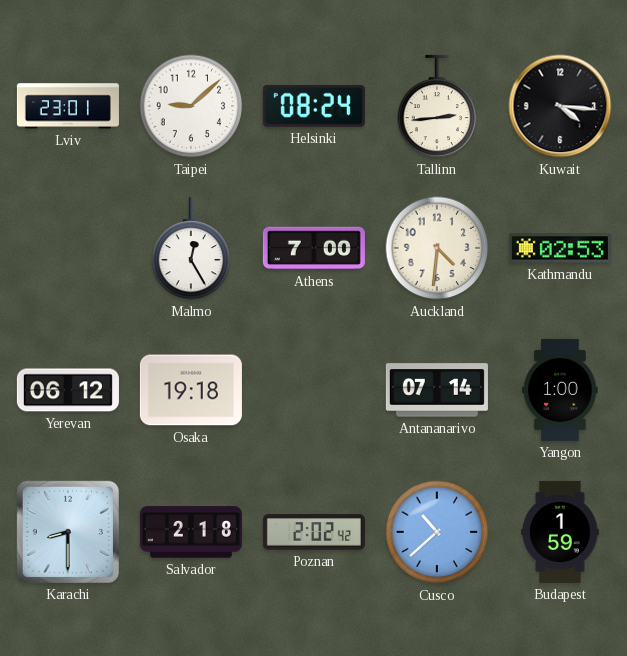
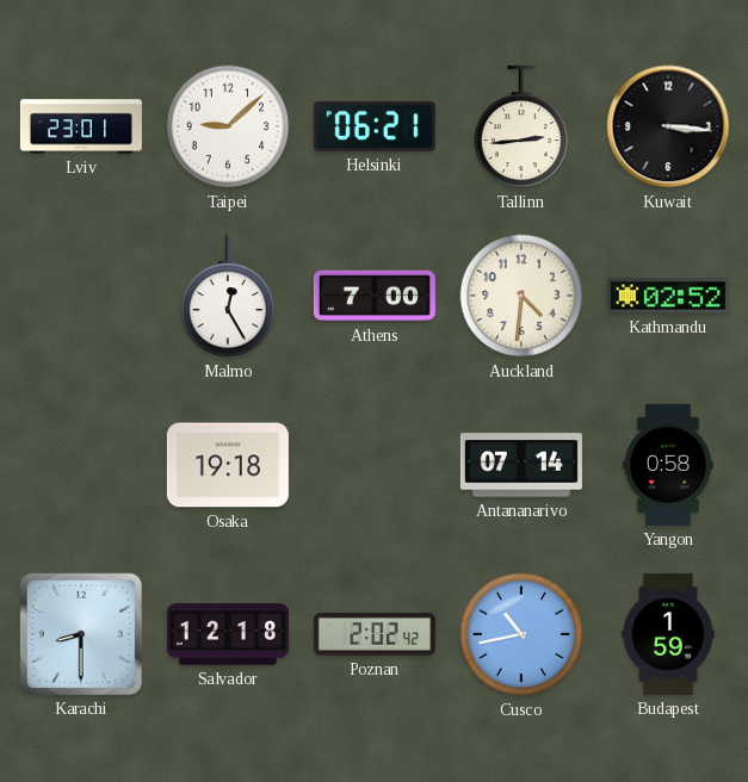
Helsinki: 08:24 -> 06:21
Kuwait: 4:16 -> 3:16
Kathmandu: 02:53 -> 02:52
Yerevan: 06:12 -> none
Yangon: 1:00 -> 0:58
Salvador: 2:18 -> 12:18
Cusco: 10:38 -> 10:43
